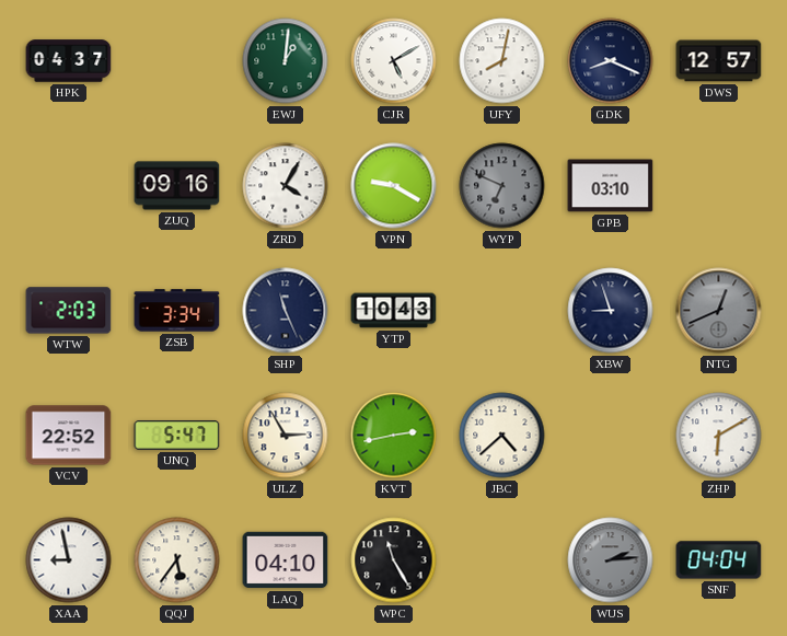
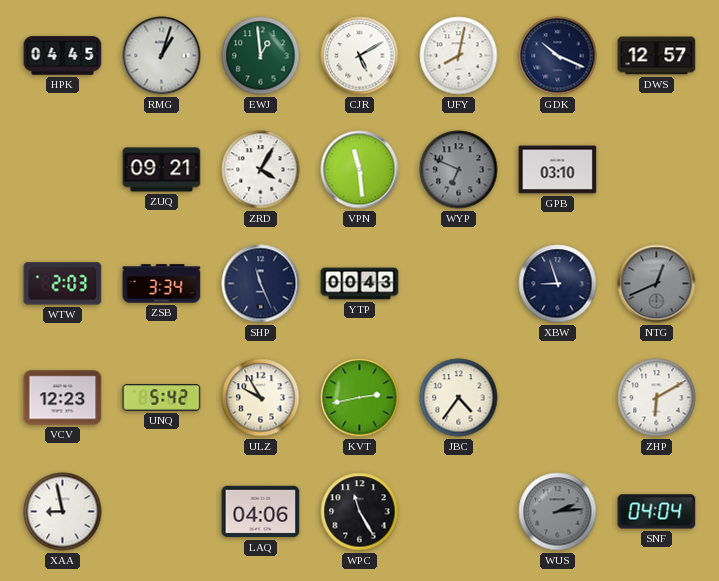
HPK: 04:37 -> 04:45
RMG: none -> 1:03
EWJ: 1:01 -> 12:59
GDK: 8:19 -> 10:19
ZUQ: 09:16 -> 09:21
VPN: 9:20 -> 11:29
YTP: 10:43 -> 00:43
VCV: 22:52 -> 12:23
UNQ: 5:47 -> 5:42
ULZ: 2:55 -> 9:55
JBC: 4:38 -> 4:36
QQJ: 5:36 -> none
LAQ: 04:10 -> 04:06
